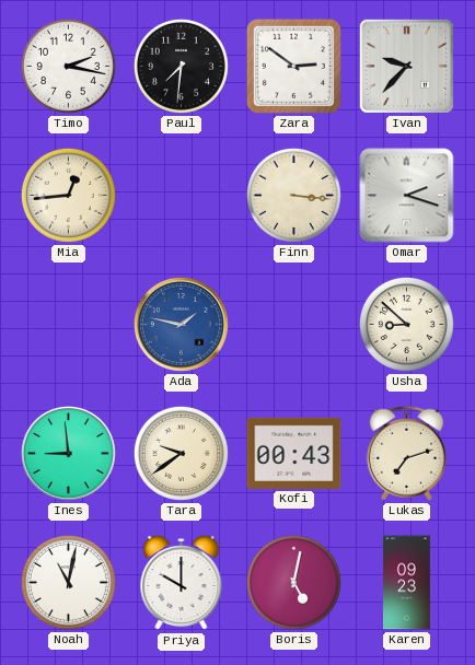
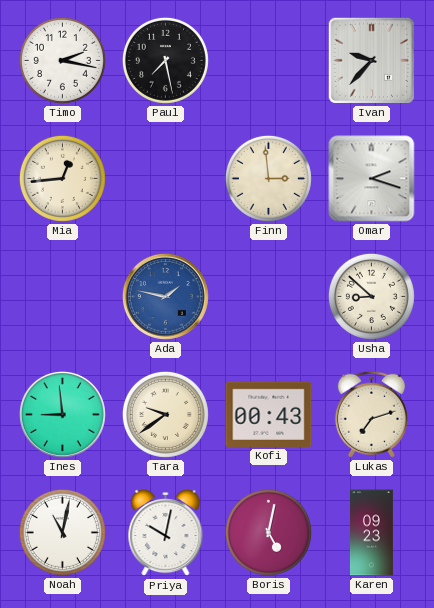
Paul: 7:31 -> 7:28
Zara: 2:51 -> none
Finn: 3:16 -> 2:59
Priya: 10:00 -> 10:02
